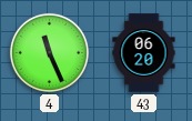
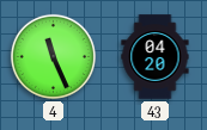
43: 06:20 -> 04:20
